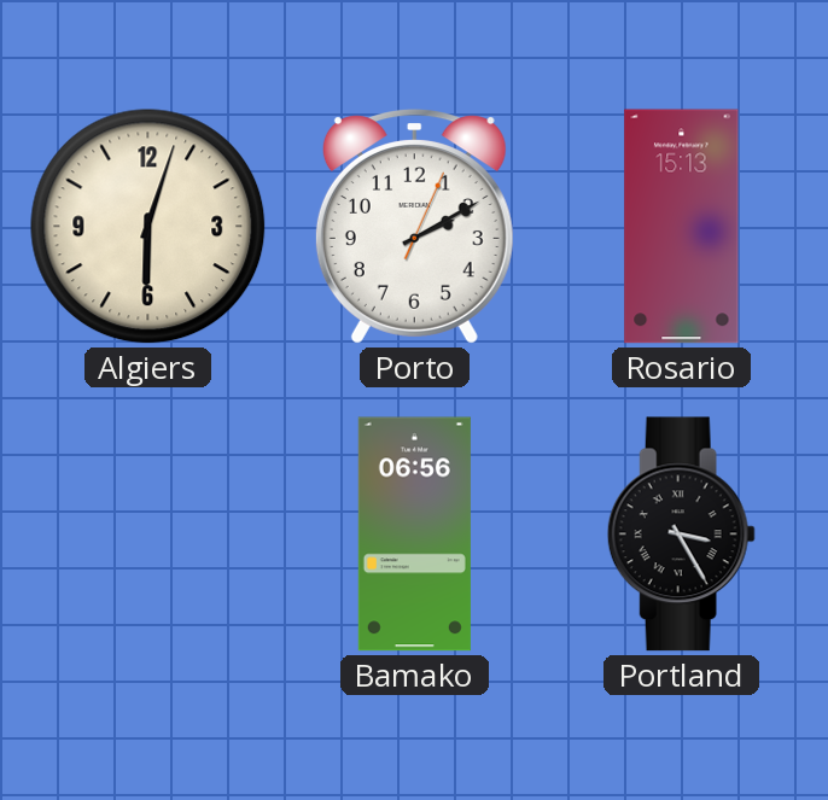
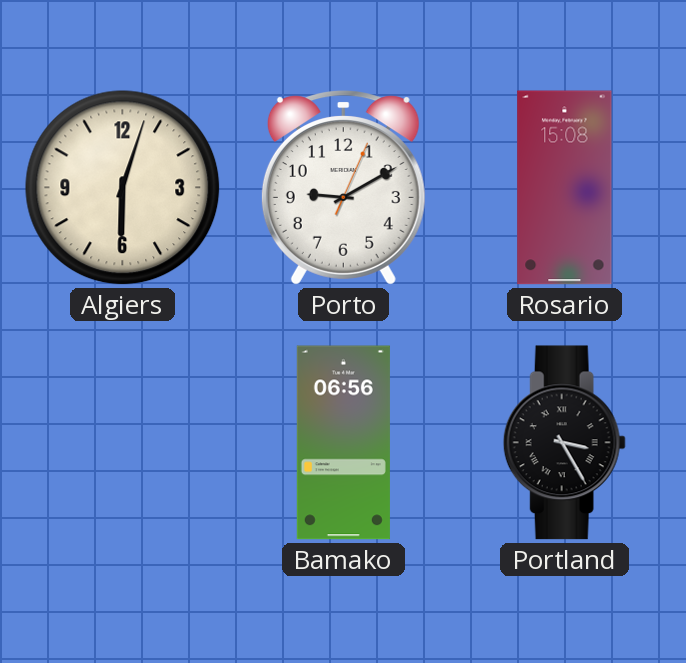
Porto: 2:10 -> 9:10
Rosario: 15:13 -> 15:08
